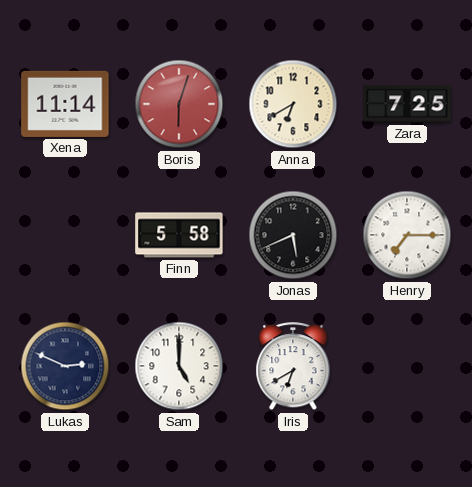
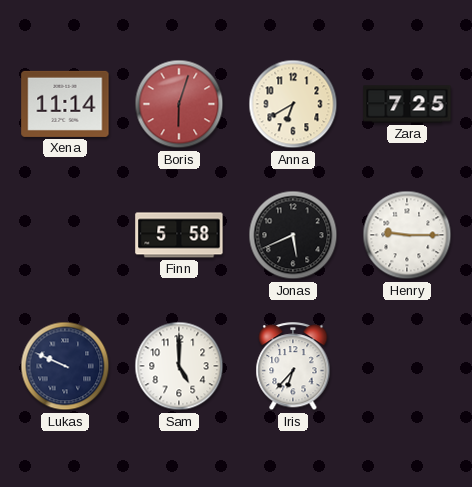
Henry: 7:15 -> 9:15
Lukas: 2:49 -> 9:49
Iris: 6:40 -> 6:37
